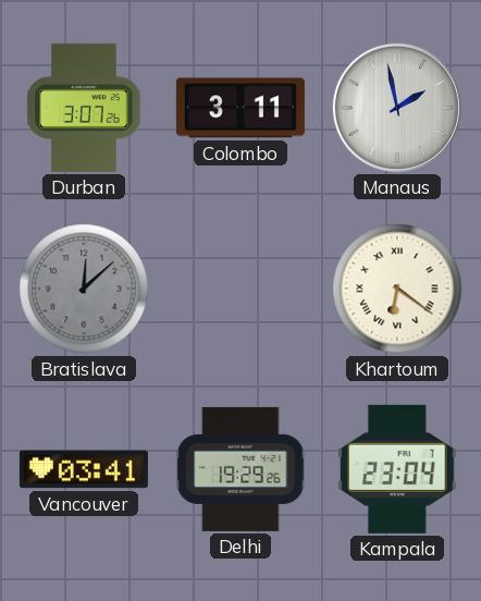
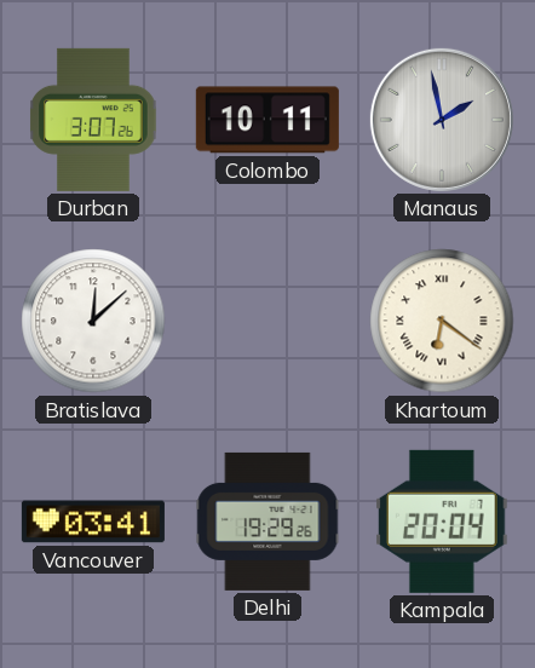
Colombo: 3:11 -> 10:11
Bratislava dial: grey -> white
Kampala: 23:04 -> 20:04
